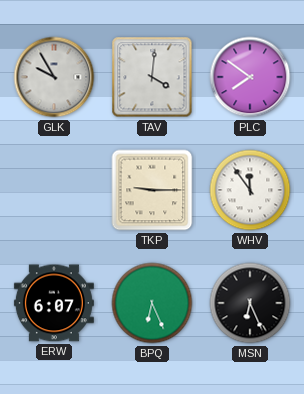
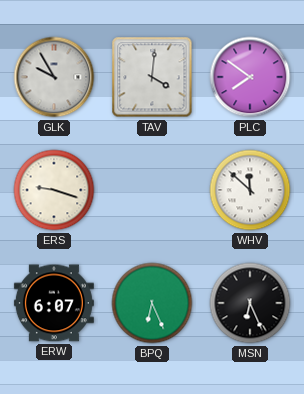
ERS: none -> 9:18
TKP: 9:15 -> none
WHV: 11:54 -> 11:52
